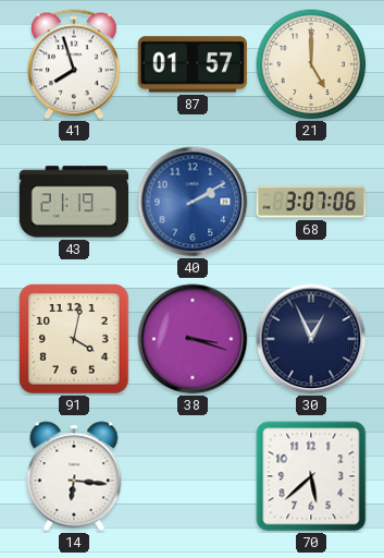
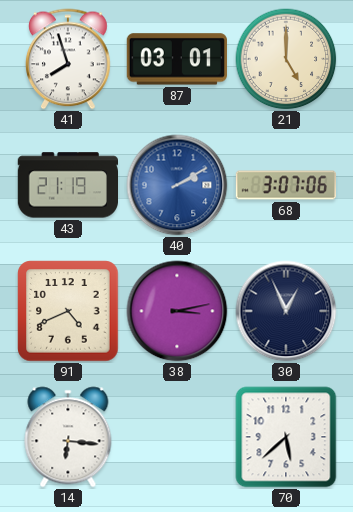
87: 01:57 -> 03:01
91: 4:02 -> 4:41
38: 3:18 -> 3:13
